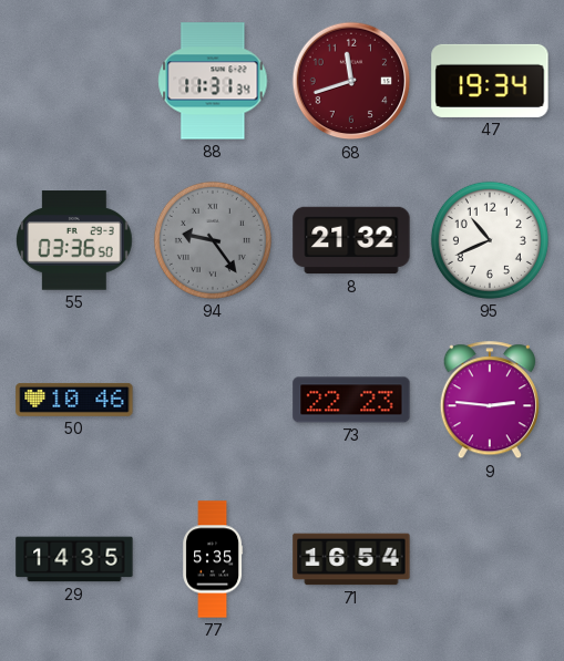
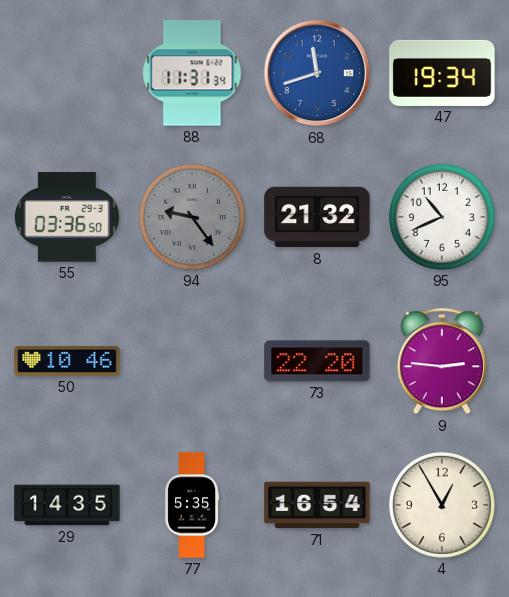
68 dial: burgundy -> blue
73: 22:23 -> 22:20
4: none -> 12:55
